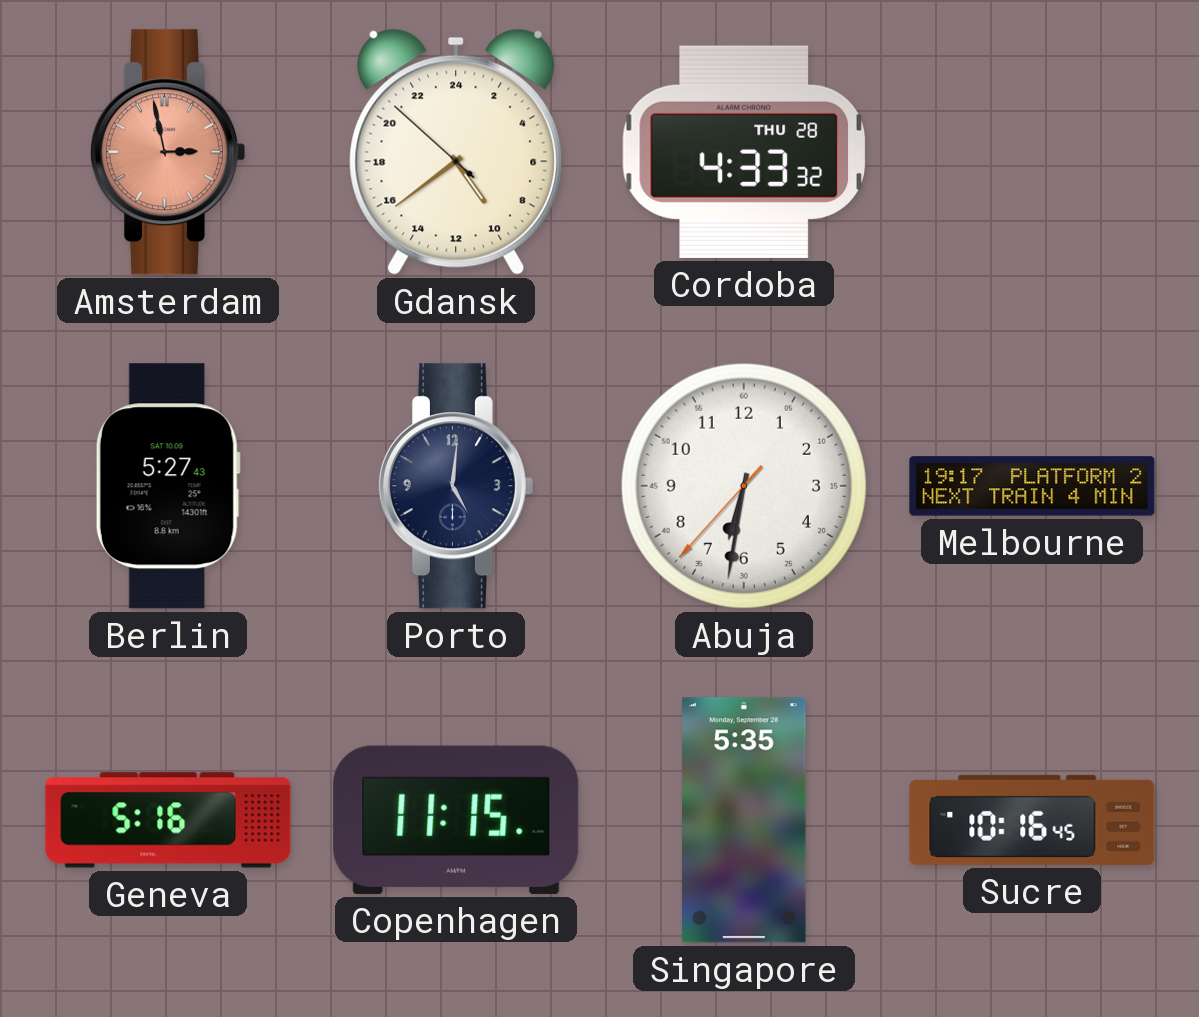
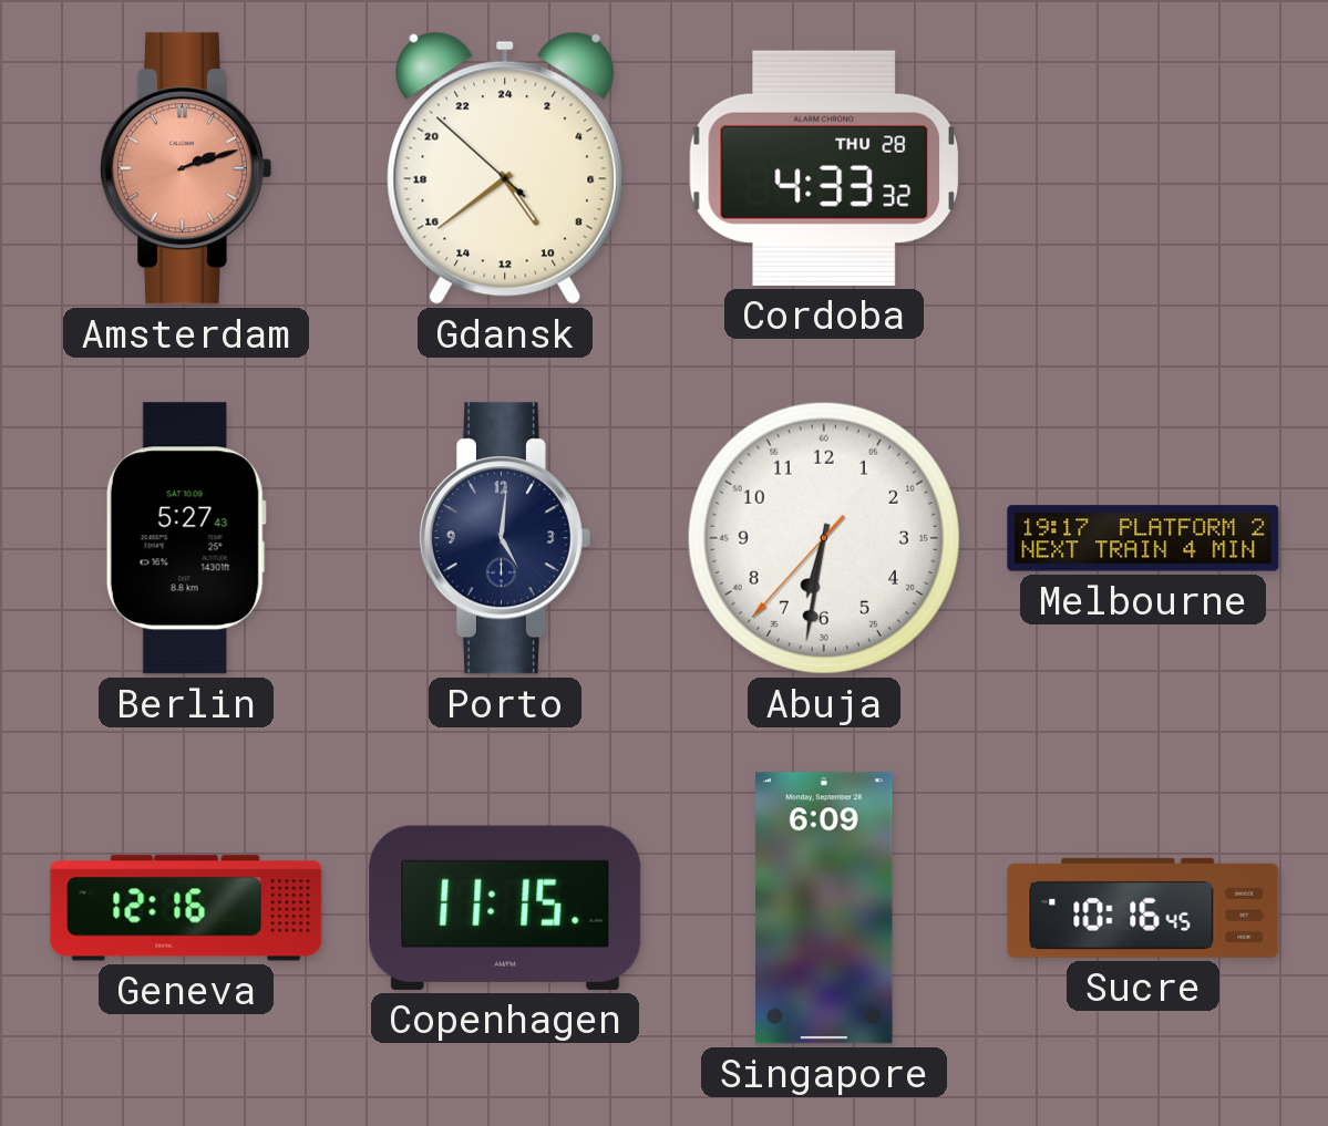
Amsterdam: 2:58 -> 2:12
Geneva: 5:16 -> 12:16
Singapore: 5:35 -> 6:09
